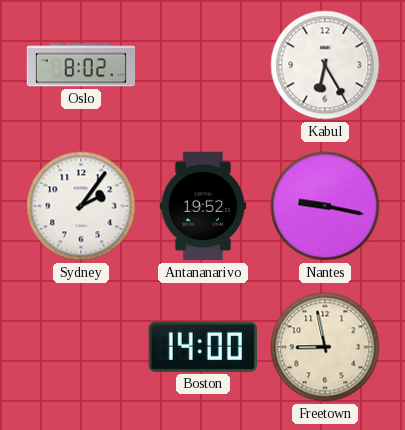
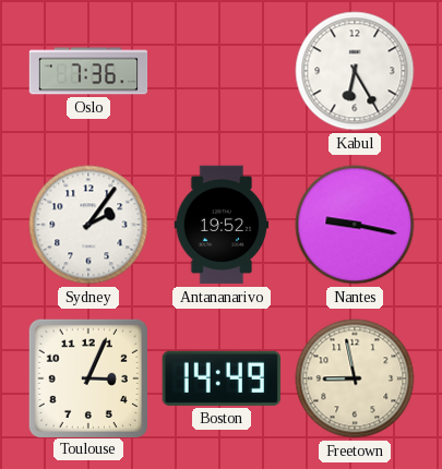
Oslo: 8:02 -> 7:36
Toulouse: none -> 3:04
Boston: 14:00 -> 14:49
